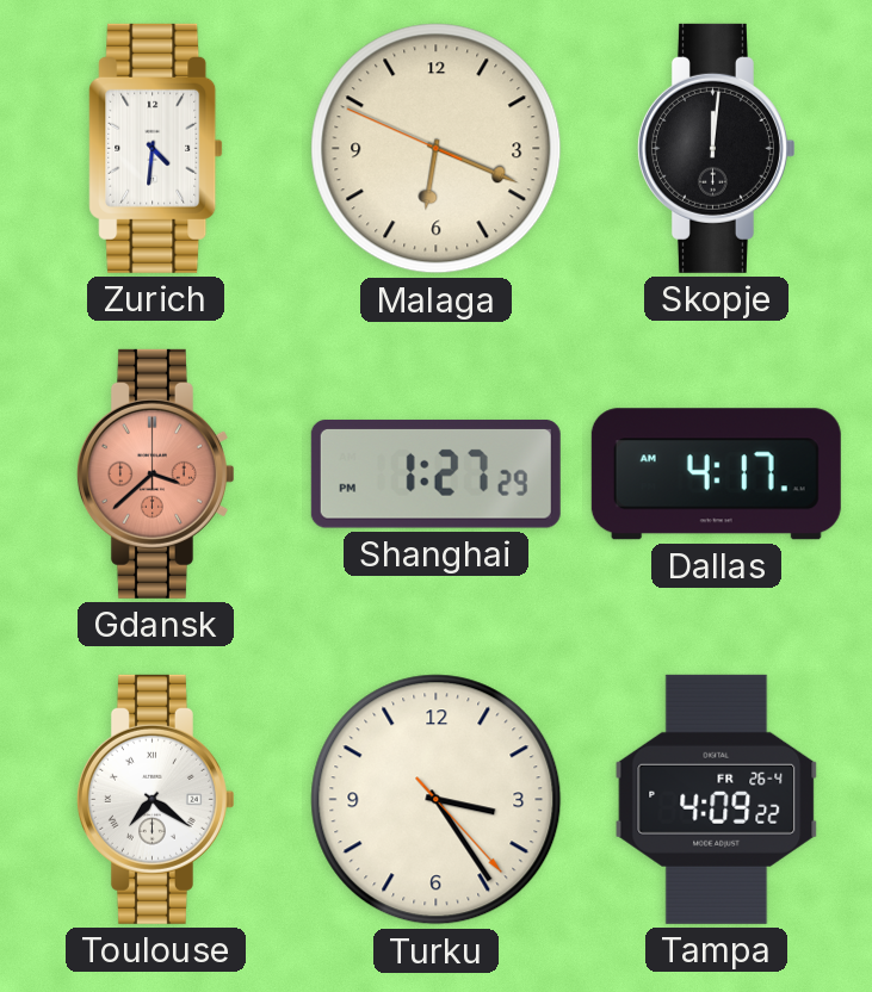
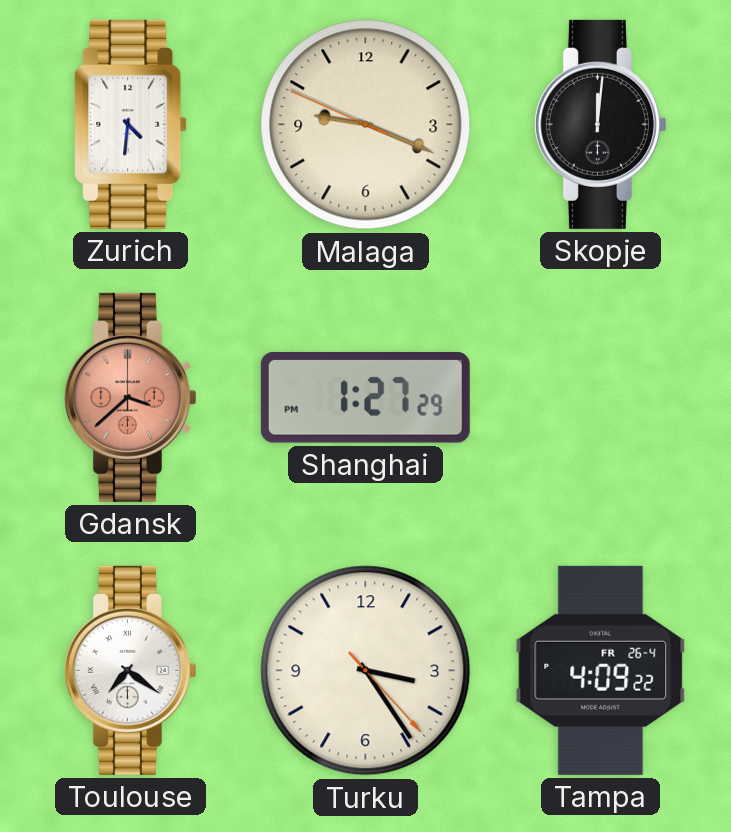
Malaga: 6:18 -> 9:18
Dallas: 4:17 -> none
